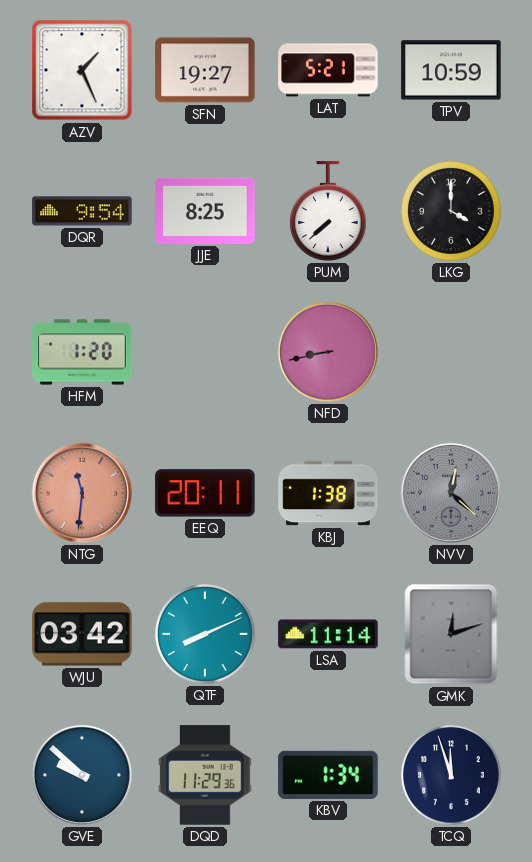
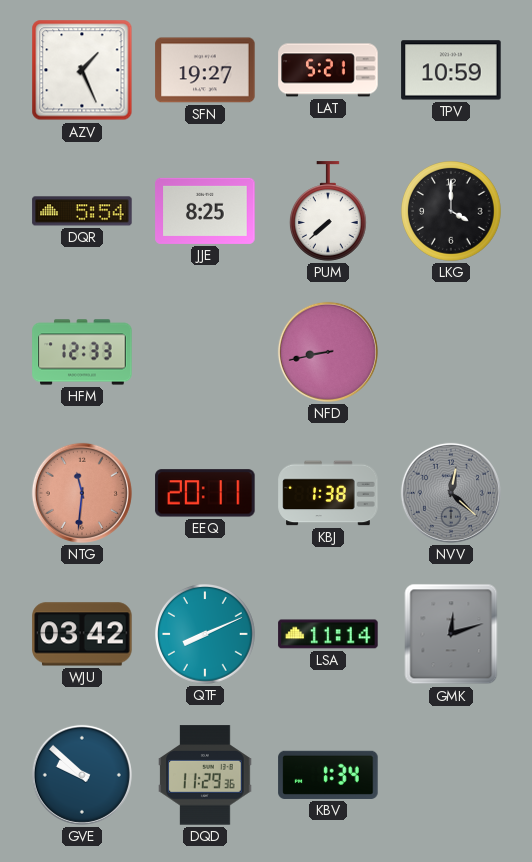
DQR: 9:54 -> 5:54
HFM: 1:20 -> 12:33
TCQ: 11:57 -> none
